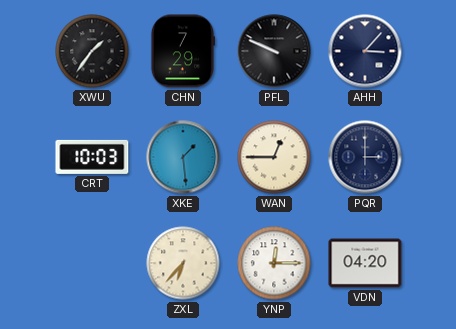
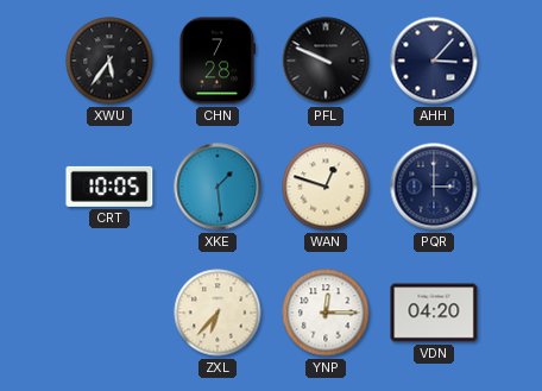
XWU: 1:36 -> 5:36
CHN: 7:29 -> 7:28
CRT: 10:03 -> 10:05
WAN: 12:45 -> 12:48
